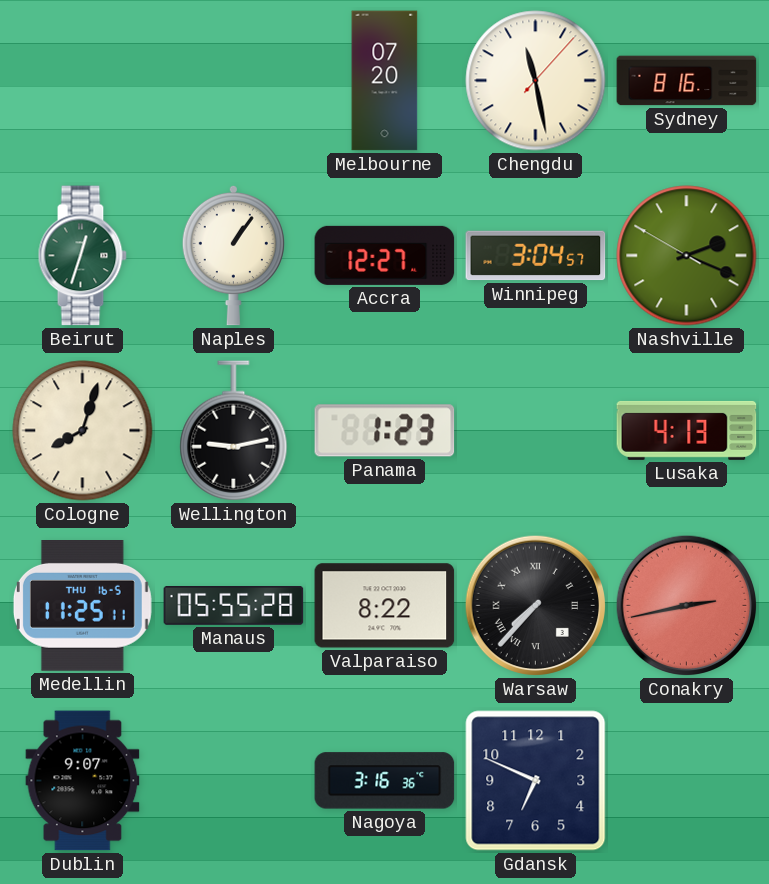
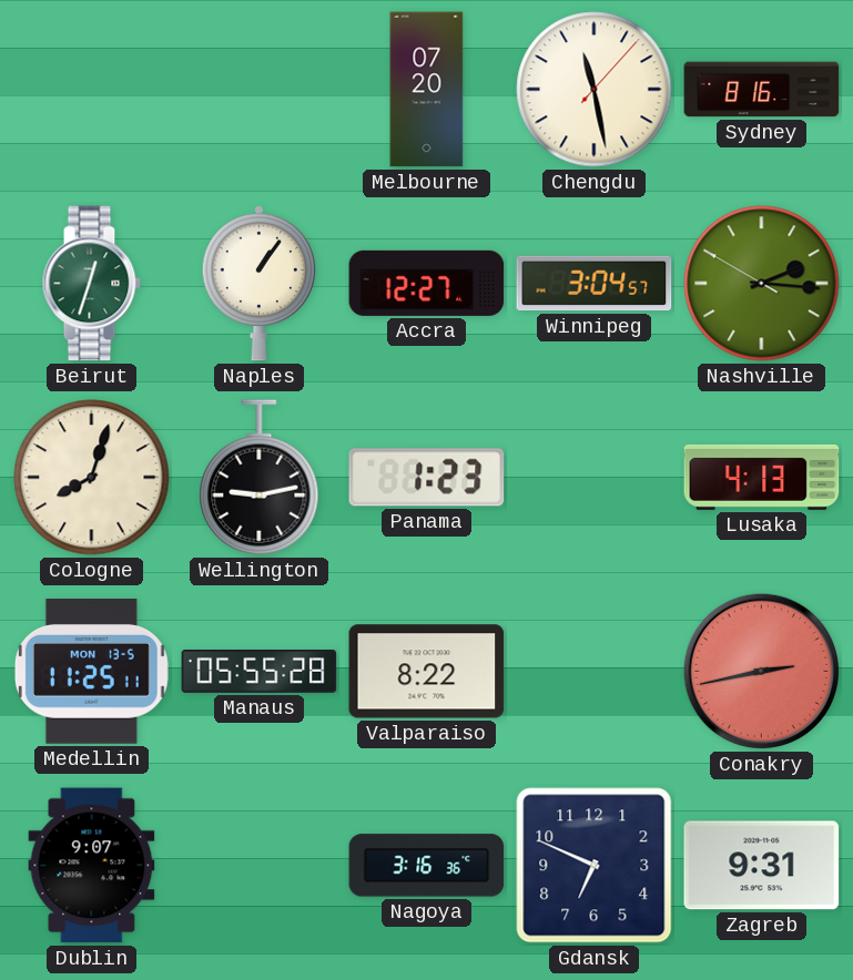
Nashville: 2:18 -> 2:15
Medellin date: THU 16-5 -> MON 13-5
Warsaw: 7:37 -> none
Zagreb: none -> 9:31
